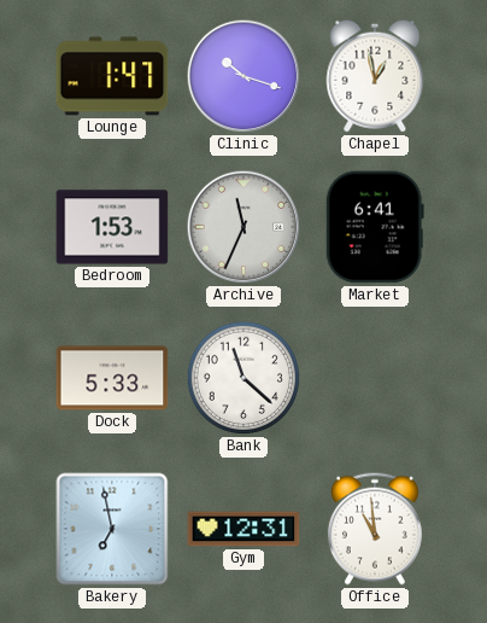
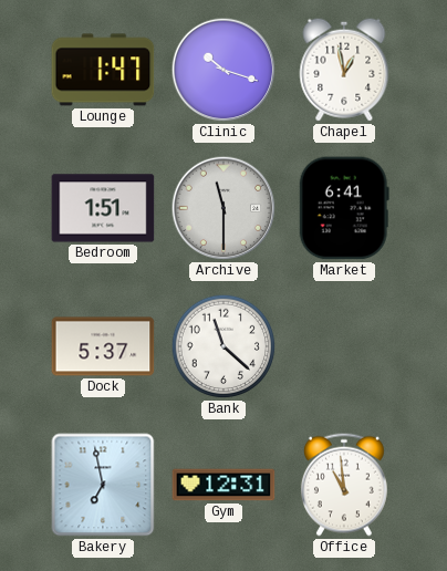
Bedroom: 1:53 -> 1:51
Archive: 11:34 -> 11:30
Dock: 5:33 -> 5:37
